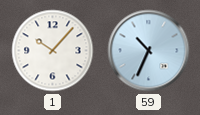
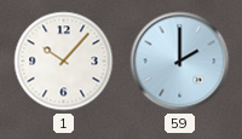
59: 10:34 -> 2:00
